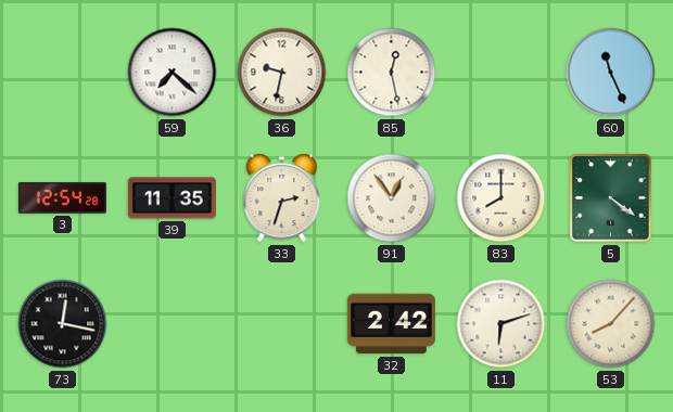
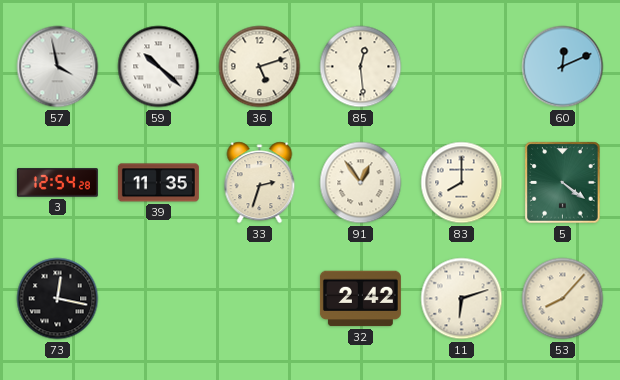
57: none -> 3:58
59: 7:22 -> 10:22
36: 9:32 -> 5:12
85: 12:28 -> 12:29
60: 11:26 -> 12:11
